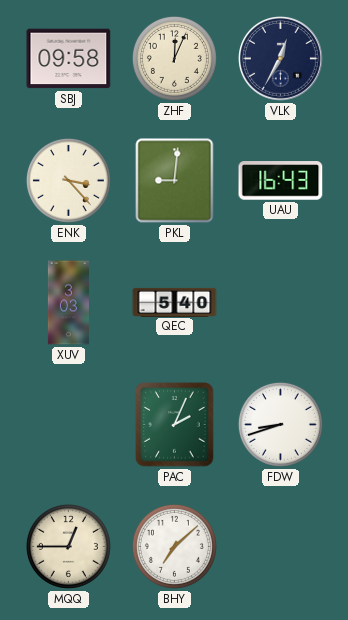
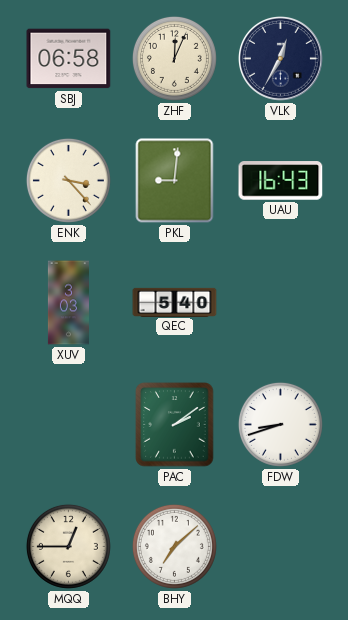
SBJ: 09:58 -> 06:58
PAC: 2:04 -> 2:09
